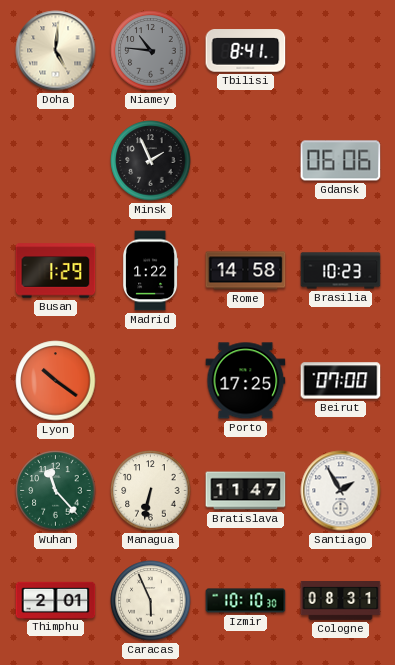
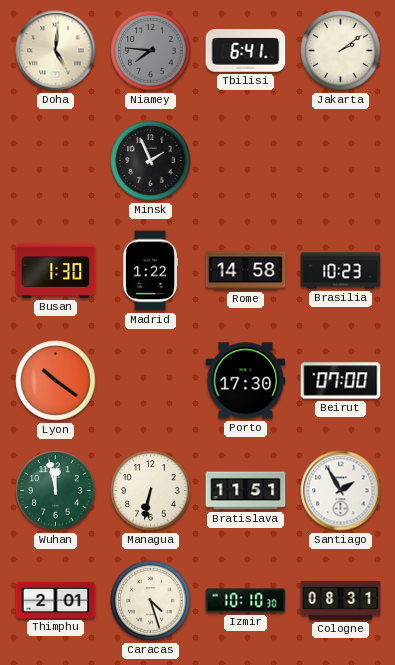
Niamey: 10:46 -> 7:46
Tbilisi: 8:41 -> 6:41
Jakarta: none -> 2:09
Gdansk: 06:06 -> none
Busan: 1:29 -> 1:30
Porto: 17:25 -> 17:30
Wuhan: 11:23 -> 11:58
Bratislava: 11:47 -> 11:51
Caracas: 5:56 -> 4:27
